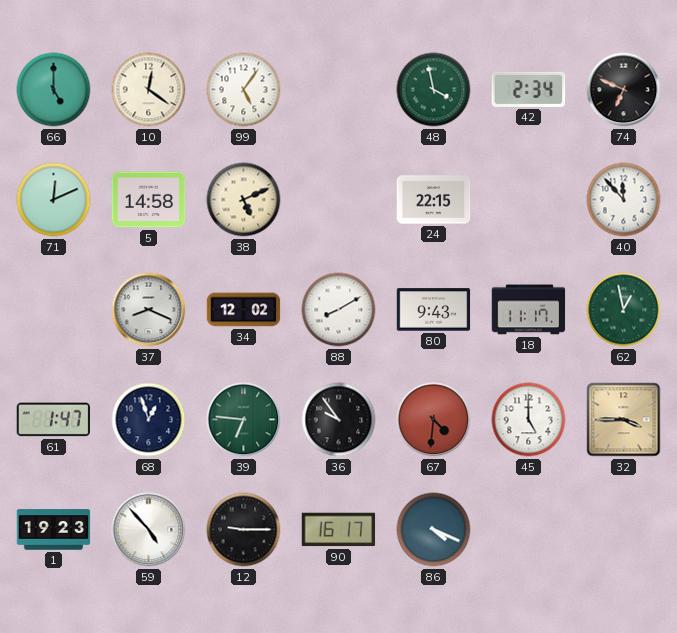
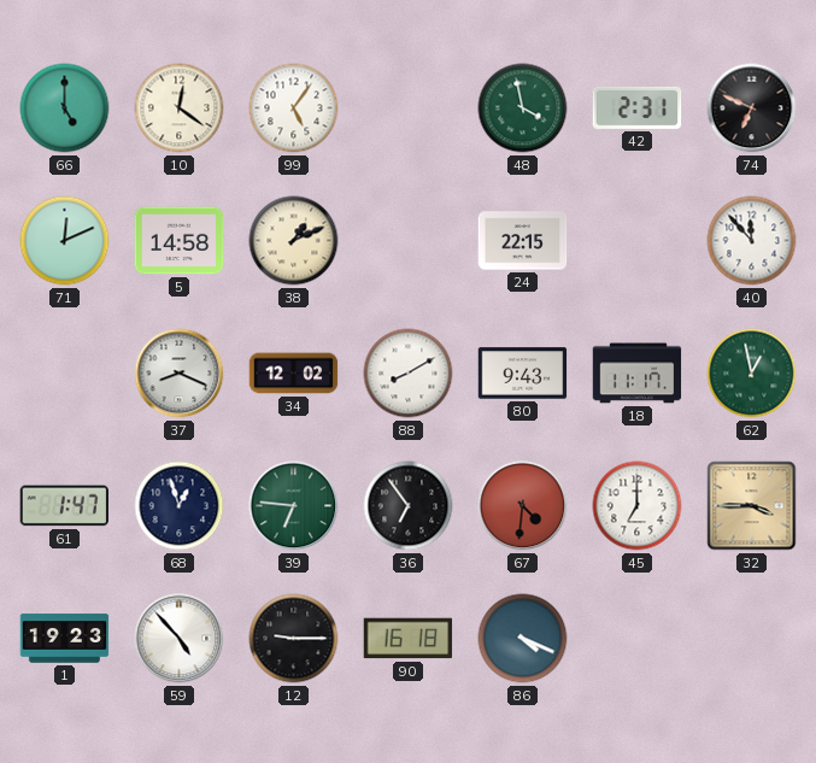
42: 2:34 -> 2:31
38: 5:11 -> 1:11
36: 9:54 -> 6:54
45: 5:00 -> 7:00
90: 16:17 -> 16:18
